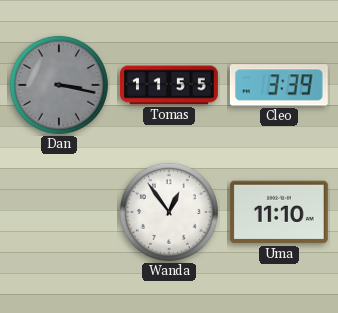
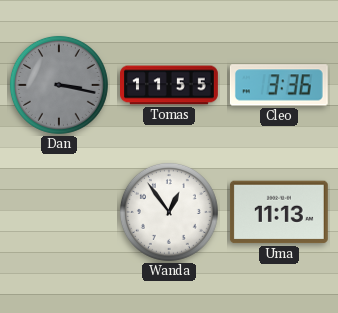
Cleo: 3:39 -> 3:36
Uma: 11:10 -> 11:13
